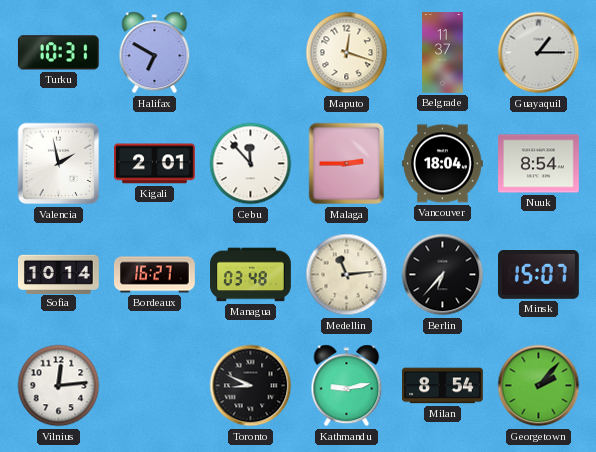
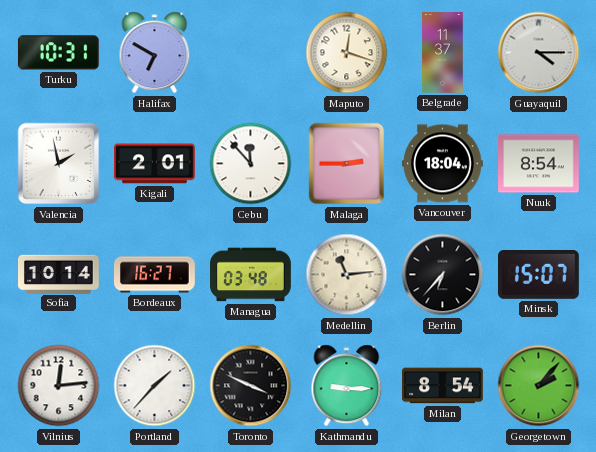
Guayaquil: 1:15 -> 4:15
Portland: none -> 1:37
Toronto: 8:49 -> 3:49
Kathmandu: 9:13 -> 9:15
